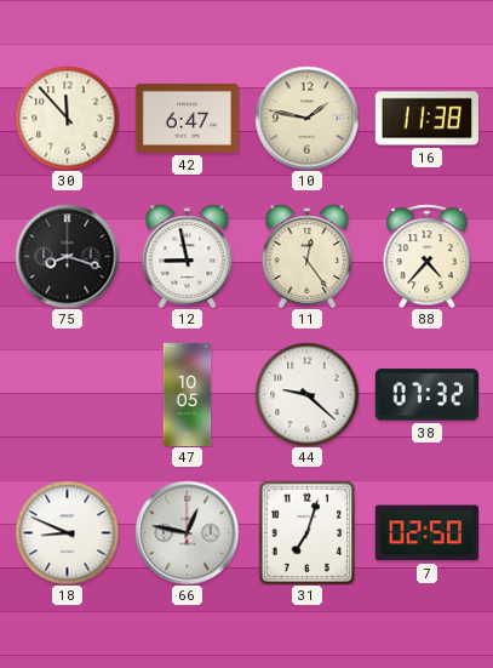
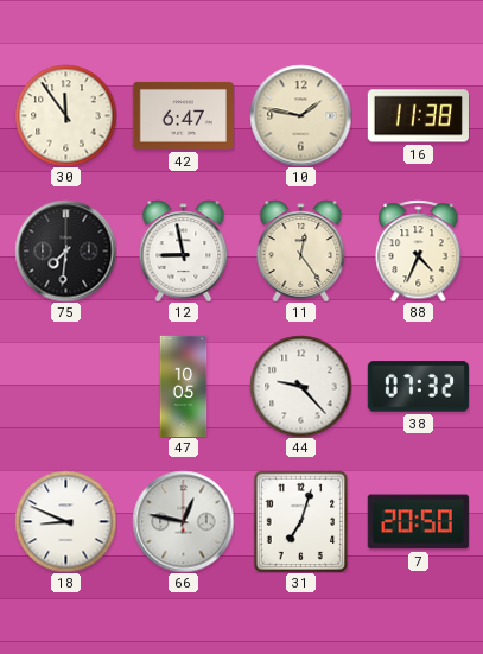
30: 11:53 -> 11:54
75: 8:18 -> 7:31
88: 4:37 -> 4:34
44: 9:22 -> 9:23
7: 02:50 -> 20:50
